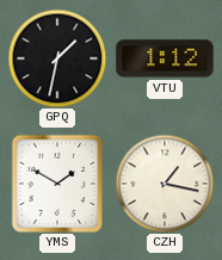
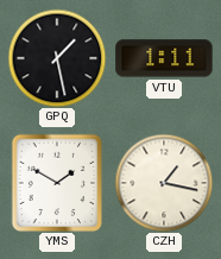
GPQ: 1:32 -> 1:28
VTU: 1:12 -> 1:11
